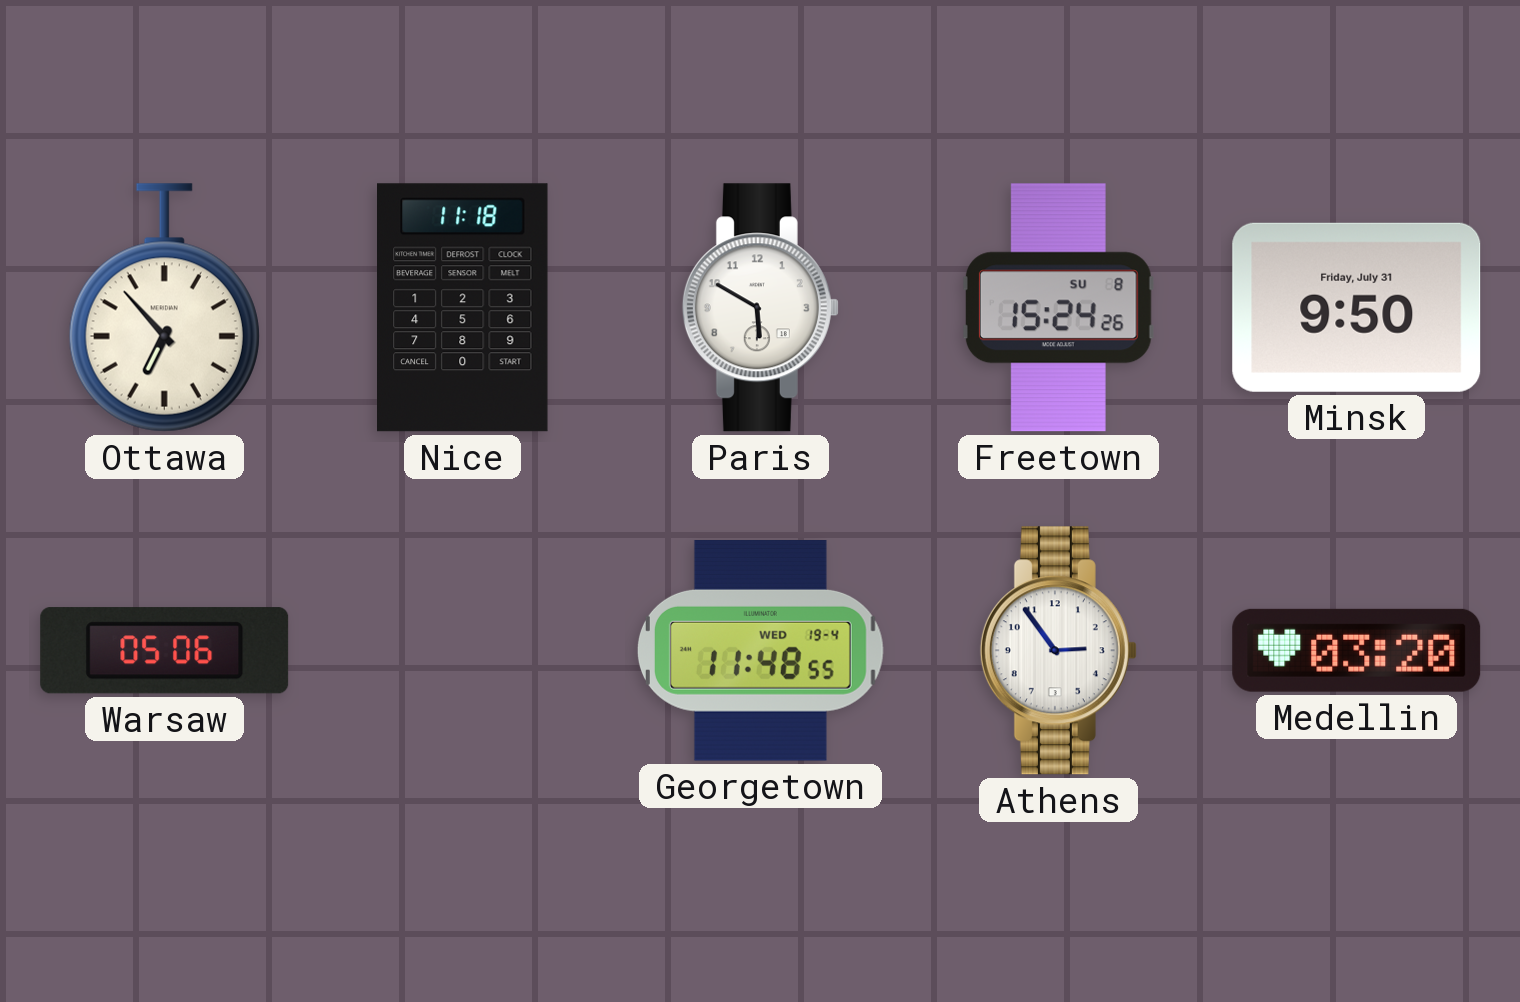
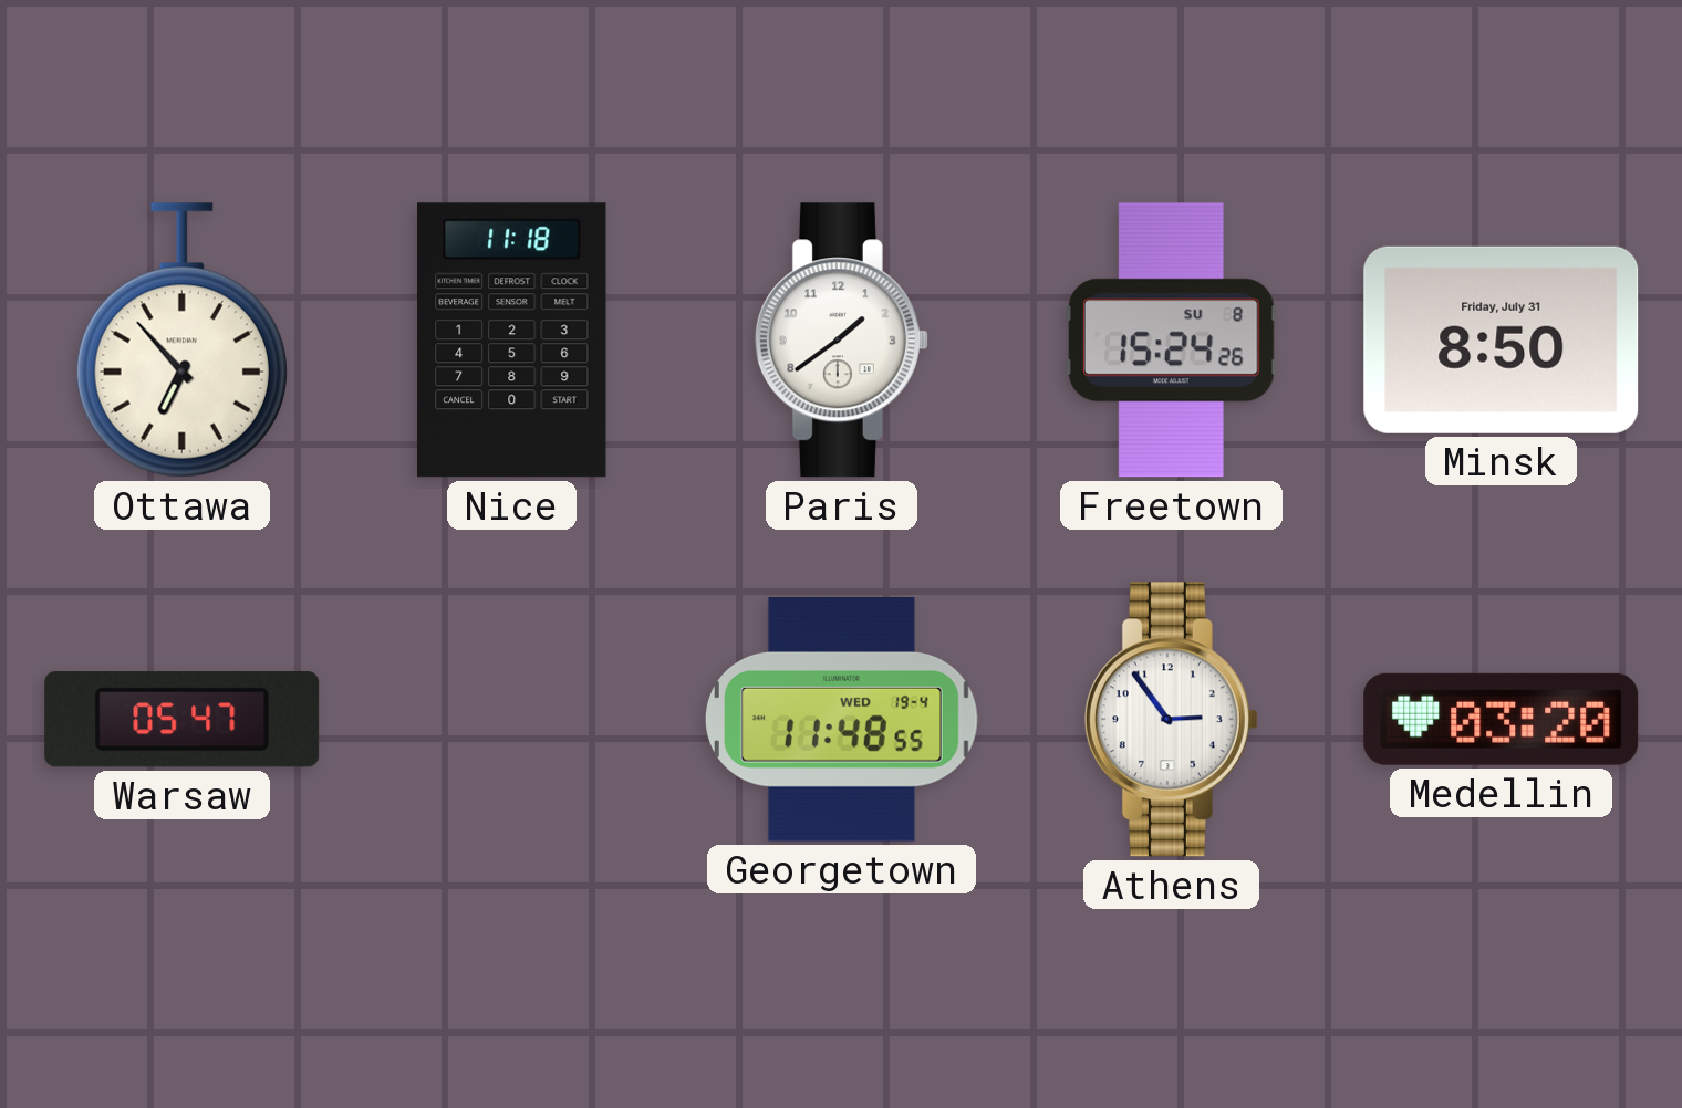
Paris: 5:50 -> 1:39
Minsk: 9:50 -> 8:50
Warsaw: 05:06 -> 05:47
